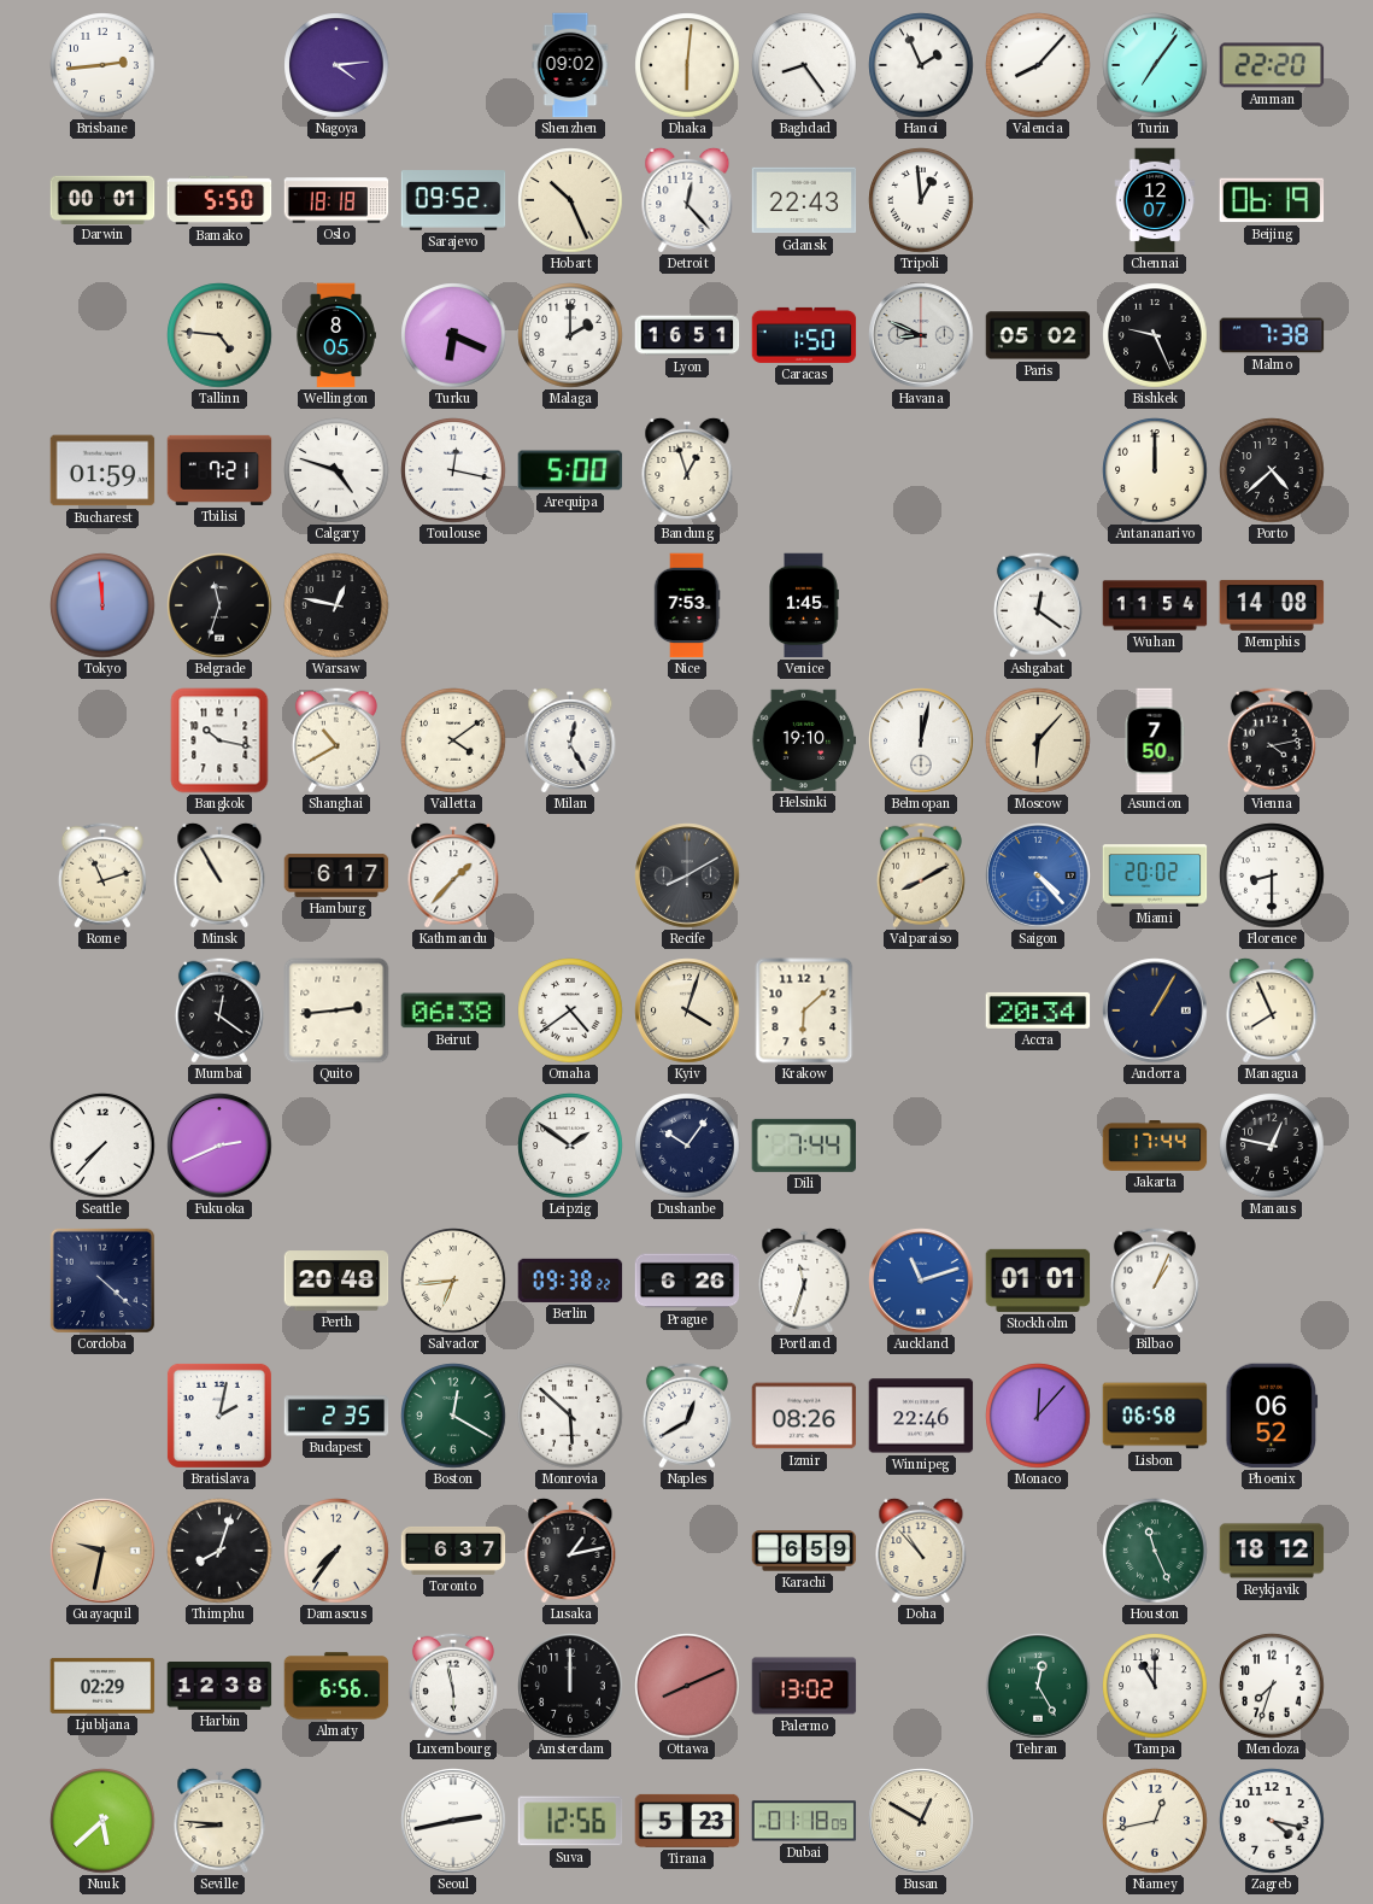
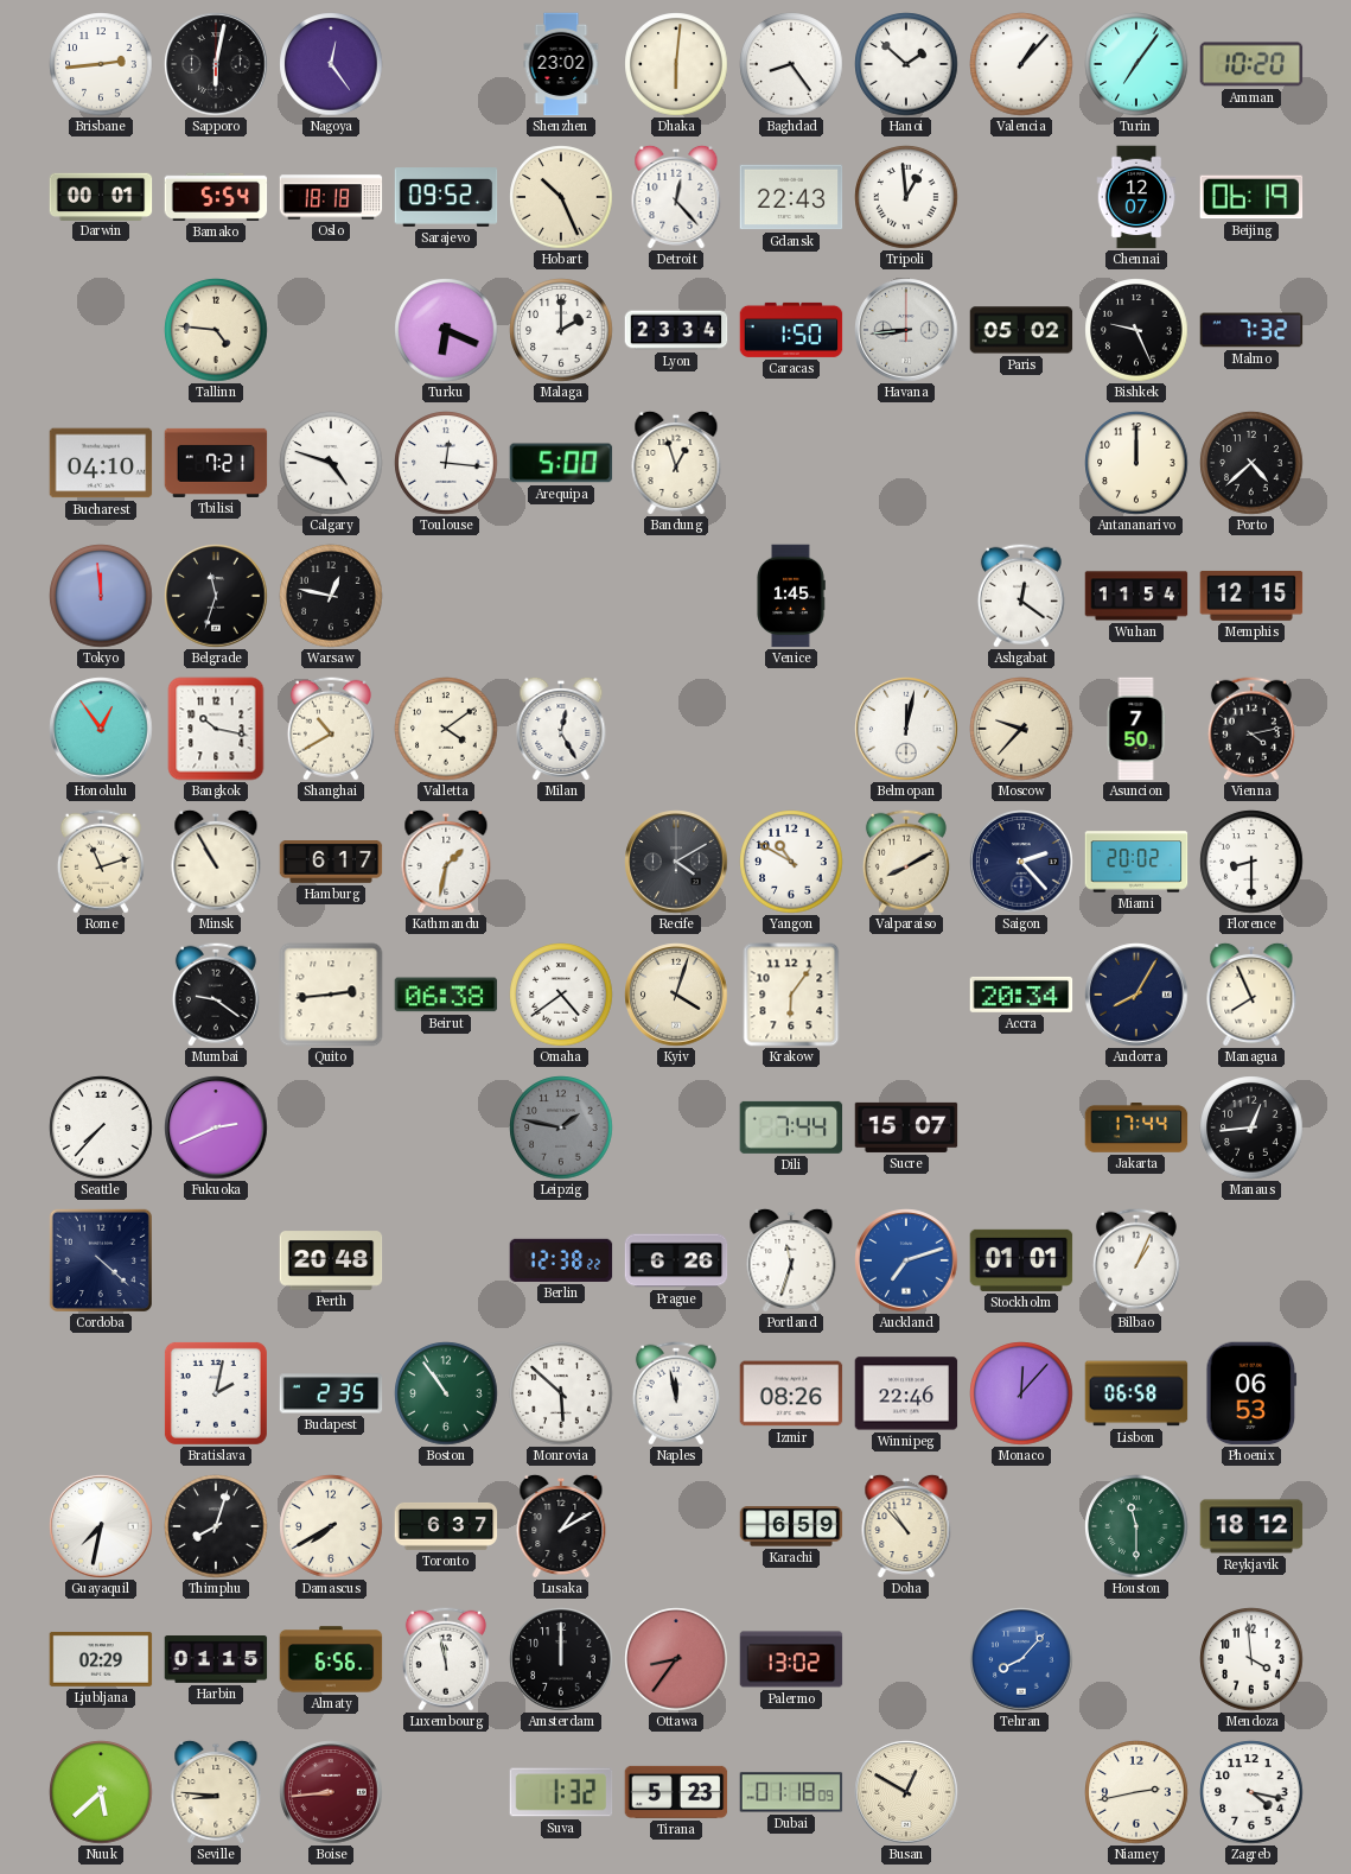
Sapporo: none -> 6:02
Nagoya: 4:14 -> 12:24
Shenzhen: 09:02 -> 23:02
Hanoi: 1:56 -> 1:52
Valencia: 8:07 -> 1:07
Amman: 22:20 -> 10:20
Bamako: 5:50 -> 5:54
Wellington: 8:05 -> none
Lyon: 16:51 -> 23:34
Havana: 8:49 -> 8:44
Malmo: 7:38 -> 7:32
Bucharest: 01:59 -> 04:10
Toulouse: 12:17 -> 12:16
Nice: 7:53 -> none
Memphis: 14:08 -> 12:15
Honolulu: none -> 12:54
Helsinki: 19:10 -> none
Moscow: 6:07 -> 9:37
Kathmandu: 1:37 -> 1:32
Recife: 8:10 -> 4:10
Yangon: none -> 10:50
Saigon: 4:23 -> 2:23
Saigon dial: blue -> navy
Mumbai: 12:21 -> 9:21
Krakow: 6:08 -> 6:06
Andorra: 1:05 -> 8:05
Leipzig: 1:51 -> 1:47
Leipzig dial: white -> grey
Dushanbe: 10:06 -> none
Sucre: none -> 15:07
Manaus: 12:47 -> 12:44
Salvador: 6:44 -> none
Berlin: 09:38 -> 12:38
Auckland: 11:12 -> 7:12
Boston: 12:20 -> 10:54
Naples: 12:40 -> 11:58
Phoenix: 06:52 -> 06:53
Guayaquil: 9:32 -> 7:32
Guayaquil dial: champagne -> white
Damascus: 7:36 -> 7:40
Lusaka: 1:13 -> 1:10
Houston: 11:26 -> 11:30
Harbin: 12:38 -> 01:15
Luxembourg: 5:58 -> 11:58
Ottawa: 8:11 -> 8:36
Tehran: 12:25 -> 8:07
Tehran dial: green -> blue
Tampa: 11:00 -> none
Mendoza: 7:33 -> 3:59
Boise: none -> 8:44
Seoul: 2:43 -> none
Suva: 12:56 -> 1:32
Niamey: 12:43 -> 2:43
